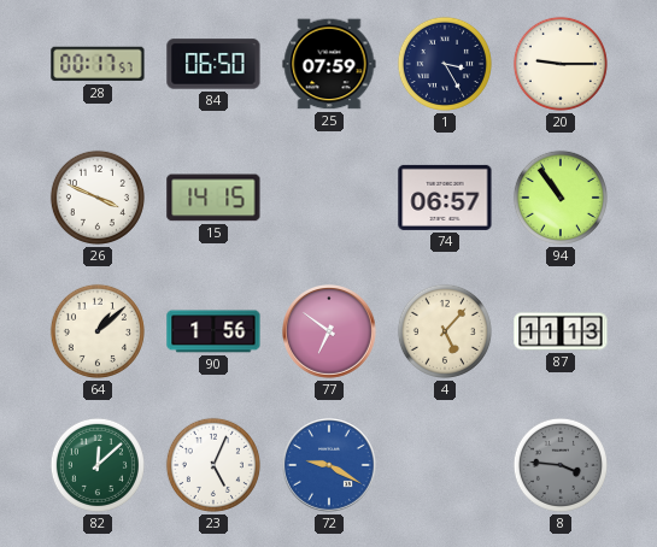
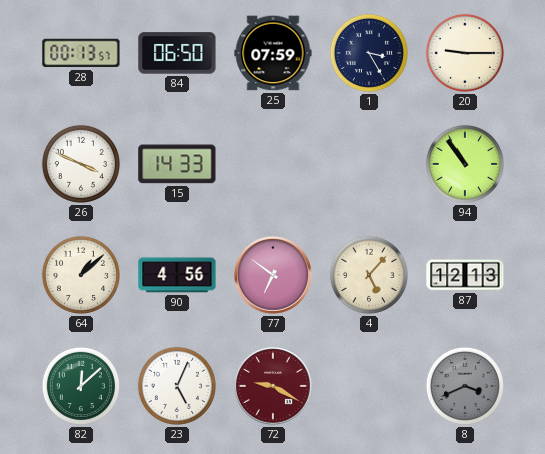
28: 00:17 -> 00:13
15: 14:15 -> 14:33
74: 06:57 -> none
90: 1:56 -> 4:56
87: 11:13 -> 12:13
72 dial: blue -> burgundy
8: 3:46 -> 3:41
